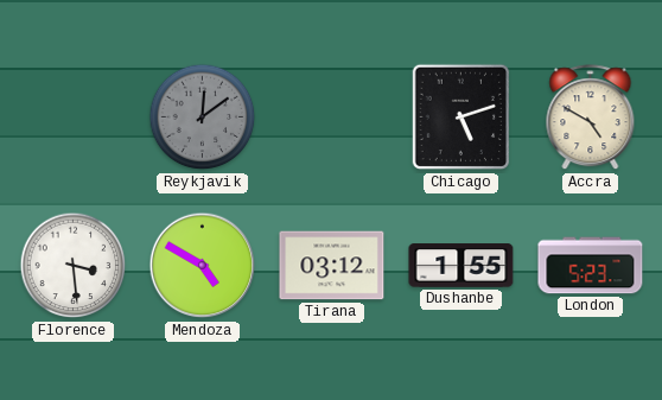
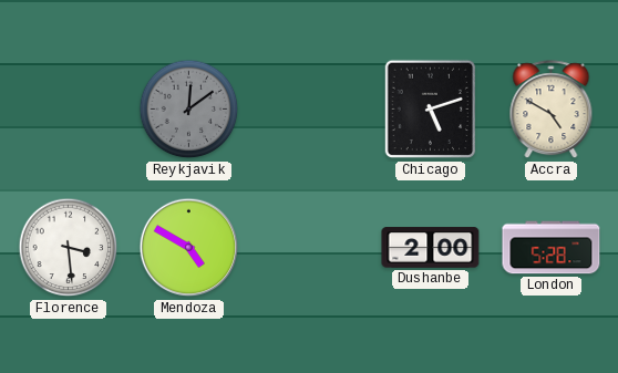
Tirana: 03:12 -> none
Dushanbe: 1:55 -> 2:00
London: 5:23 -> 5:28
